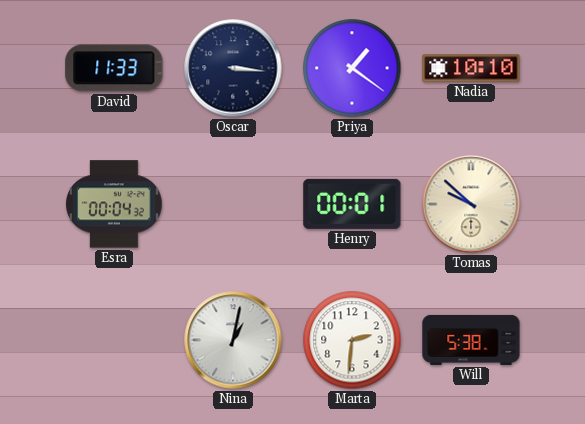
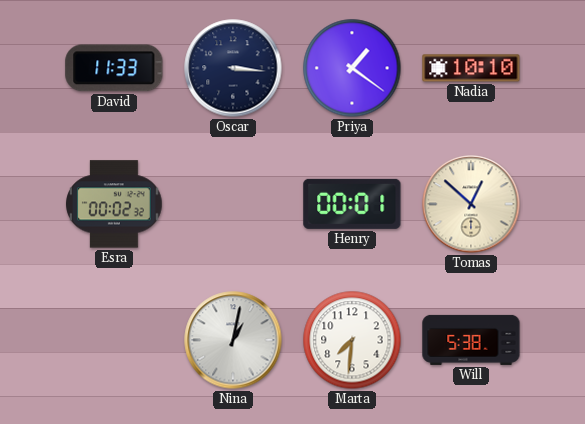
Esra: 00:04 -> 00:02
Tomas: 9:52 -> 12:52
Marta: 2:31 -> 7:31
